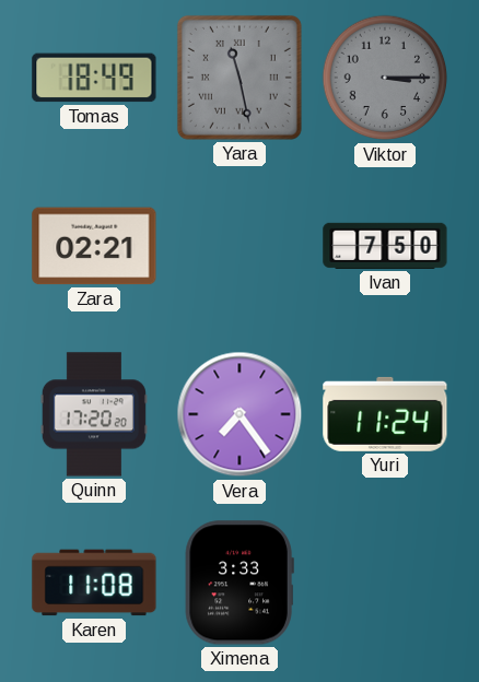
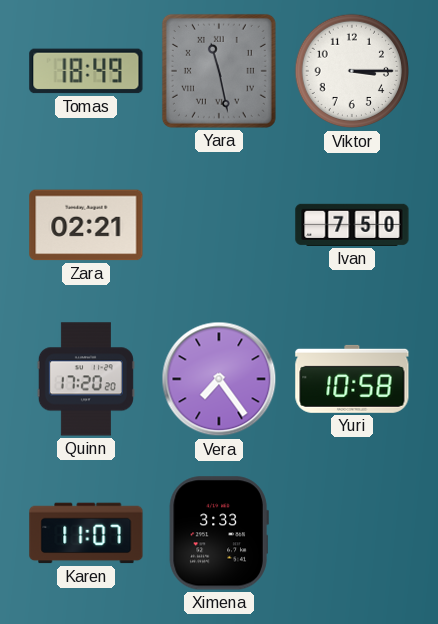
Viktor dial: grey -> white
Yuri: 11:24 -> 10:58
Karen: 11:08 -> 11:07
